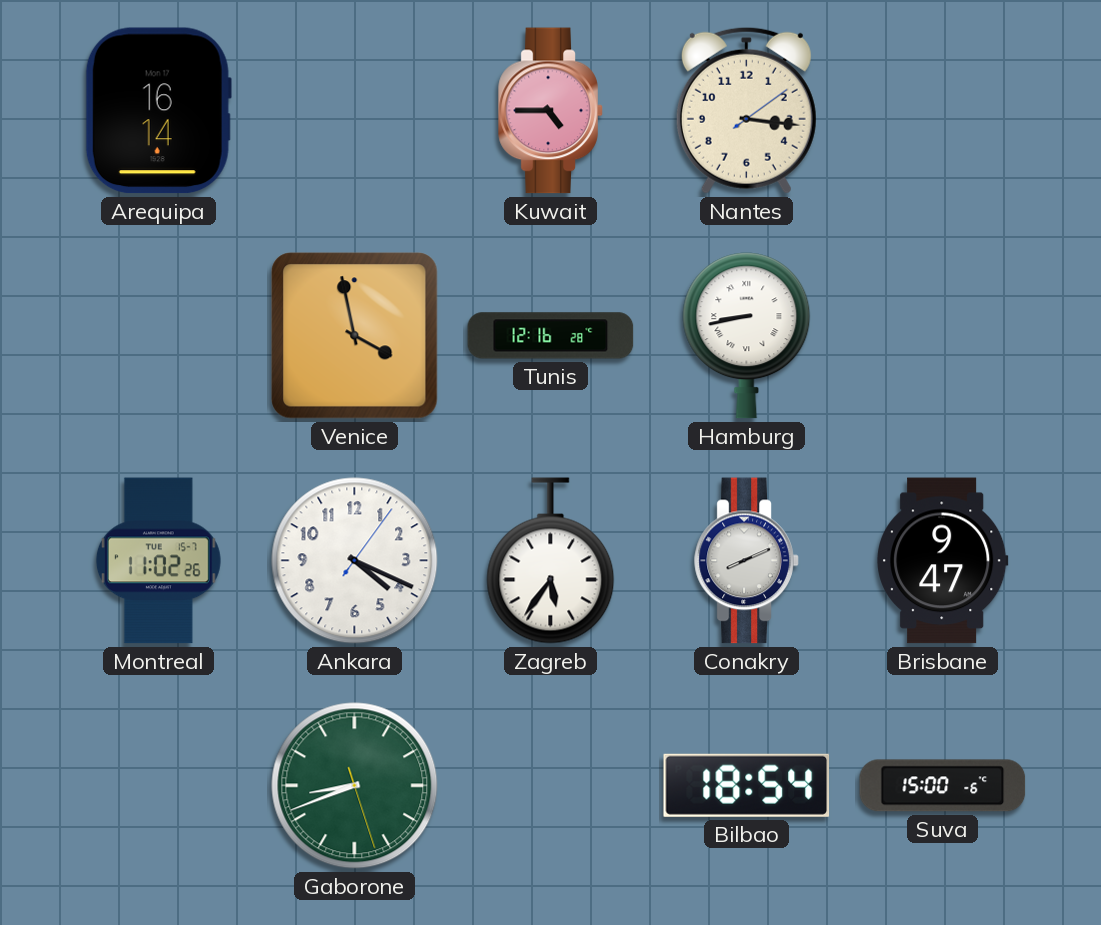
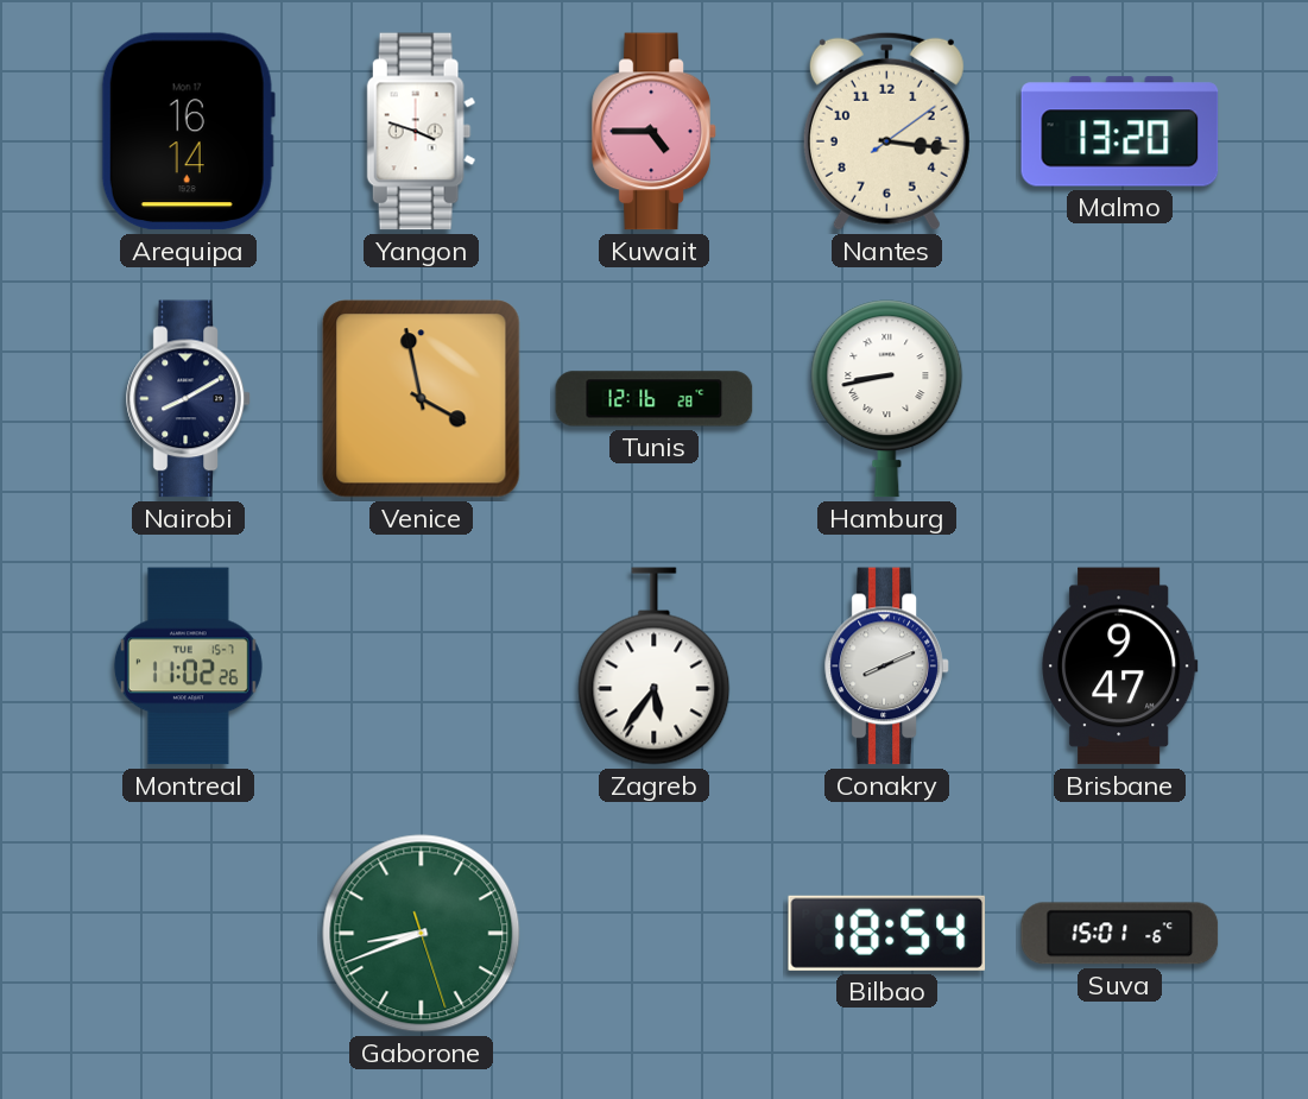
Yangon: none -> 3:48
Malmo: none -> 13:20
Nairobi: none -> 8:10
Ankara: 4:19 -> none
Suva: 15:00 -> 15:01
